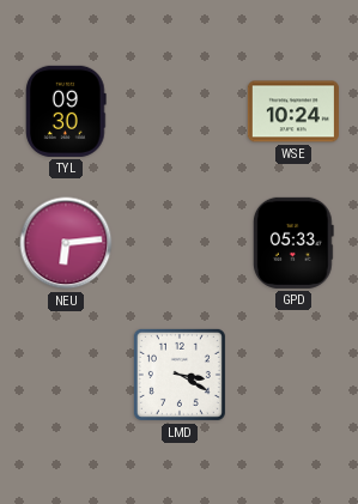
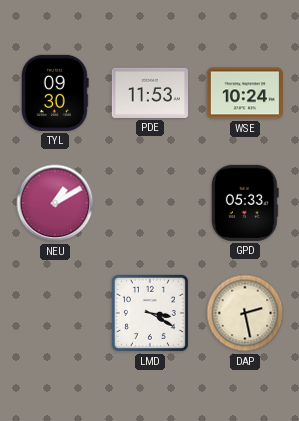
PDE: none -> 11:53
NEU: 6:14 -> 1:10
DAP: none -> 2:28
